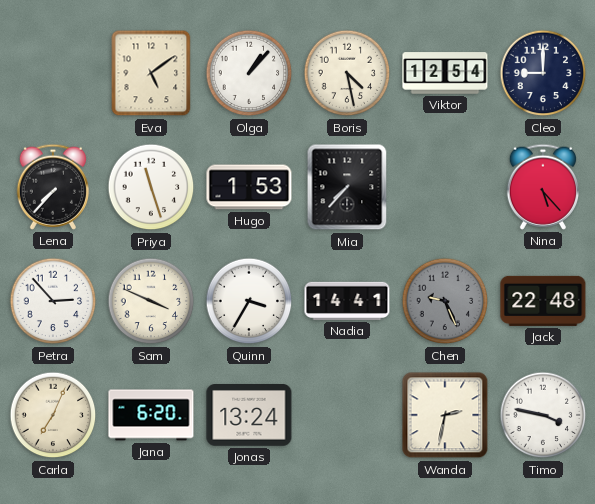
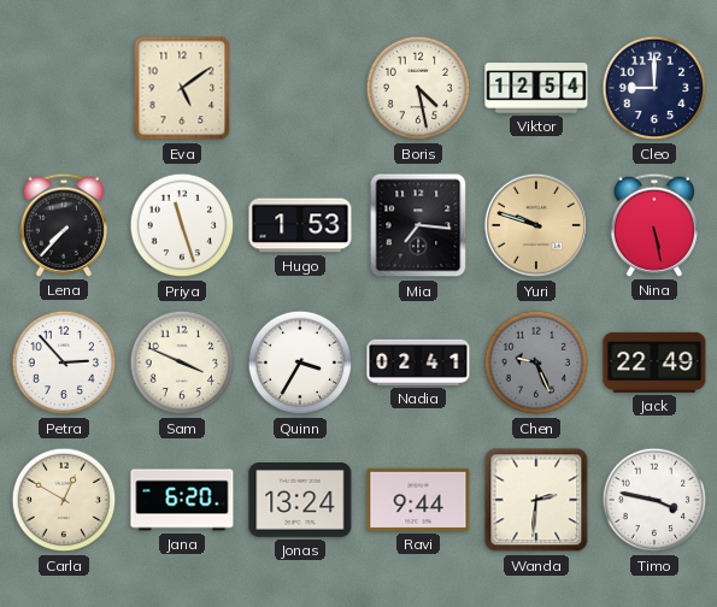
Olga: 1:07 -> none
Mia: 7:37 -> 7:16
Yuri: none -> 9:48
Nina: 5:23 -> 5:28
Nadia: 14:41 -> 02:41
Jack: 22:48 -> 22:49
Carla: 7:04 -> 12:50
Ravi: none -> 9:44
Wanda: 2:32 -> 2:31
